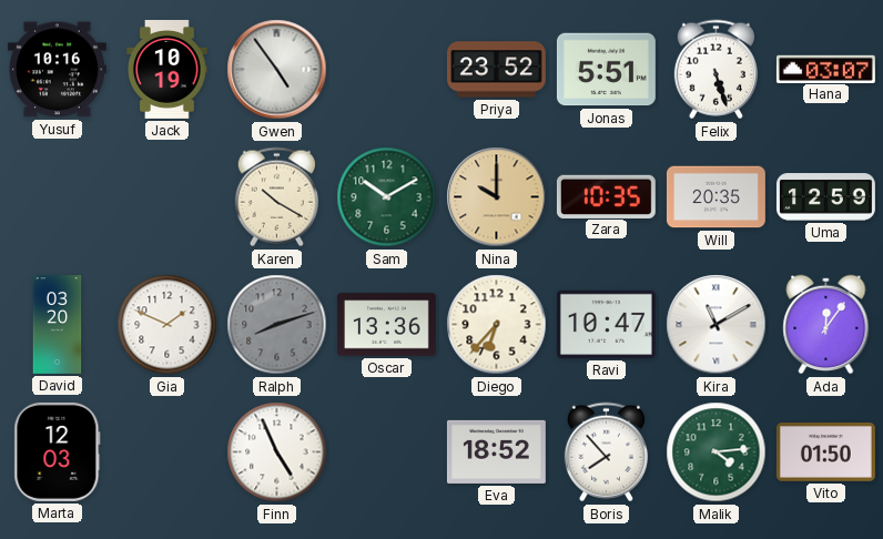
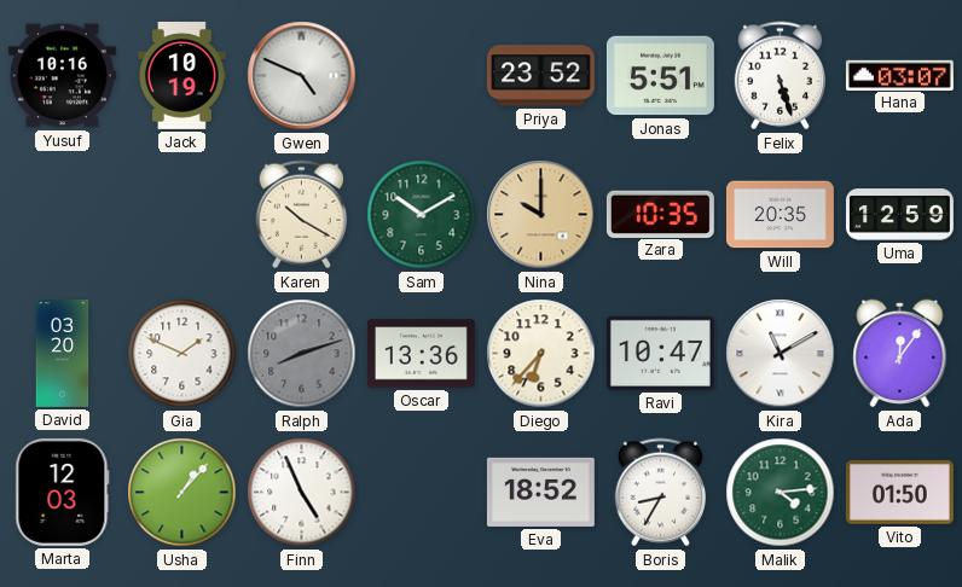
Gwen: 4:54 -> 4:49
Usha: none -> 1:07
Boris: 7:53 -> 8:35
